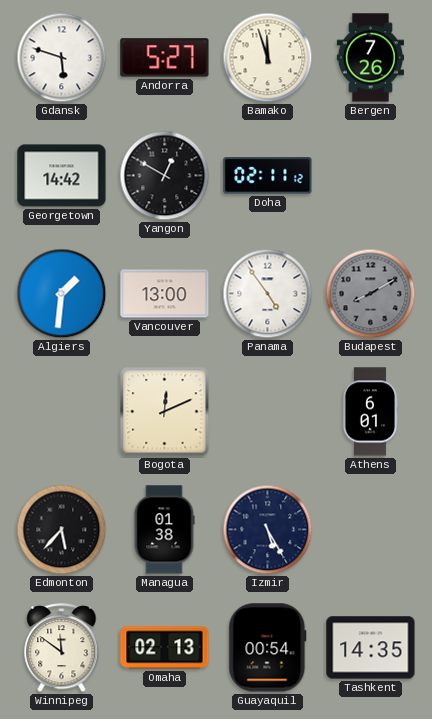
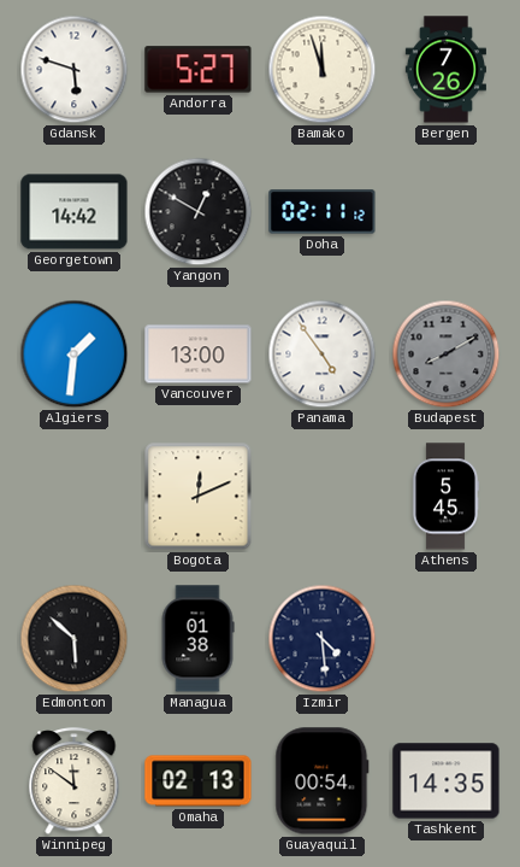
Athens: 6:01 -> 5:45
Edmonton: 5:37 -> 5:52
Izmir: 5:25 -> 4:29
